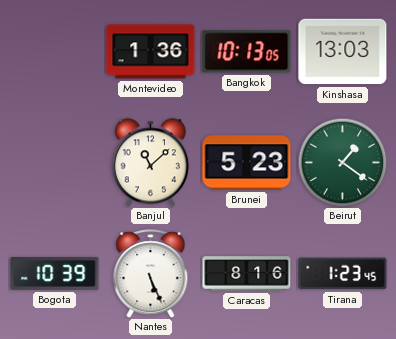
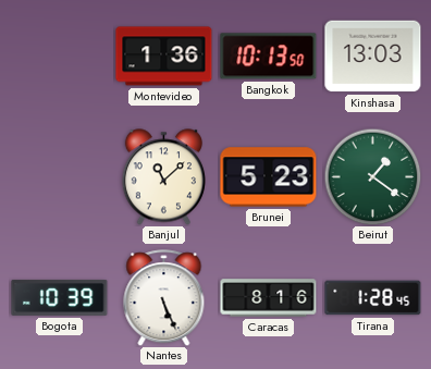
Bangkok: 10:13:05 -> 10:13:50
Tirana: 1:23 -> 1:28
